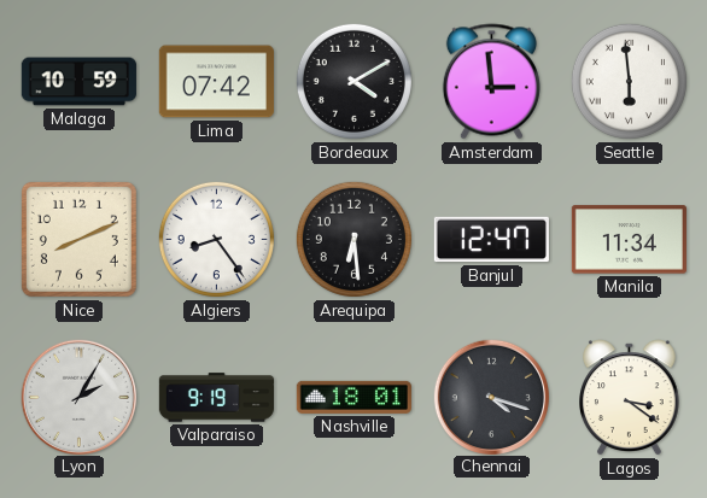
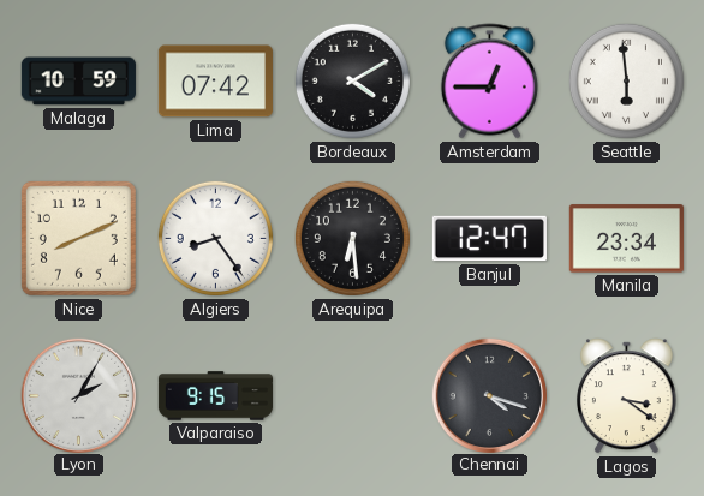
Amsterdam: 2:59 -> 12:45
Manila: 11:34 -> 23:34
Valparaiso: 9:19 -> 9:15
Nashville: 18:01 -> none
